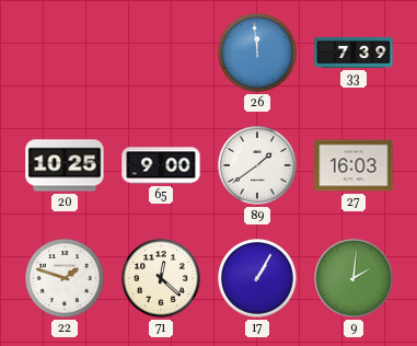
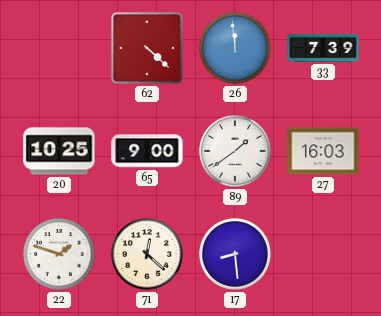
62: none -> 4:22
17: 1:05 -> 8:29
9: 2:01 -> none
